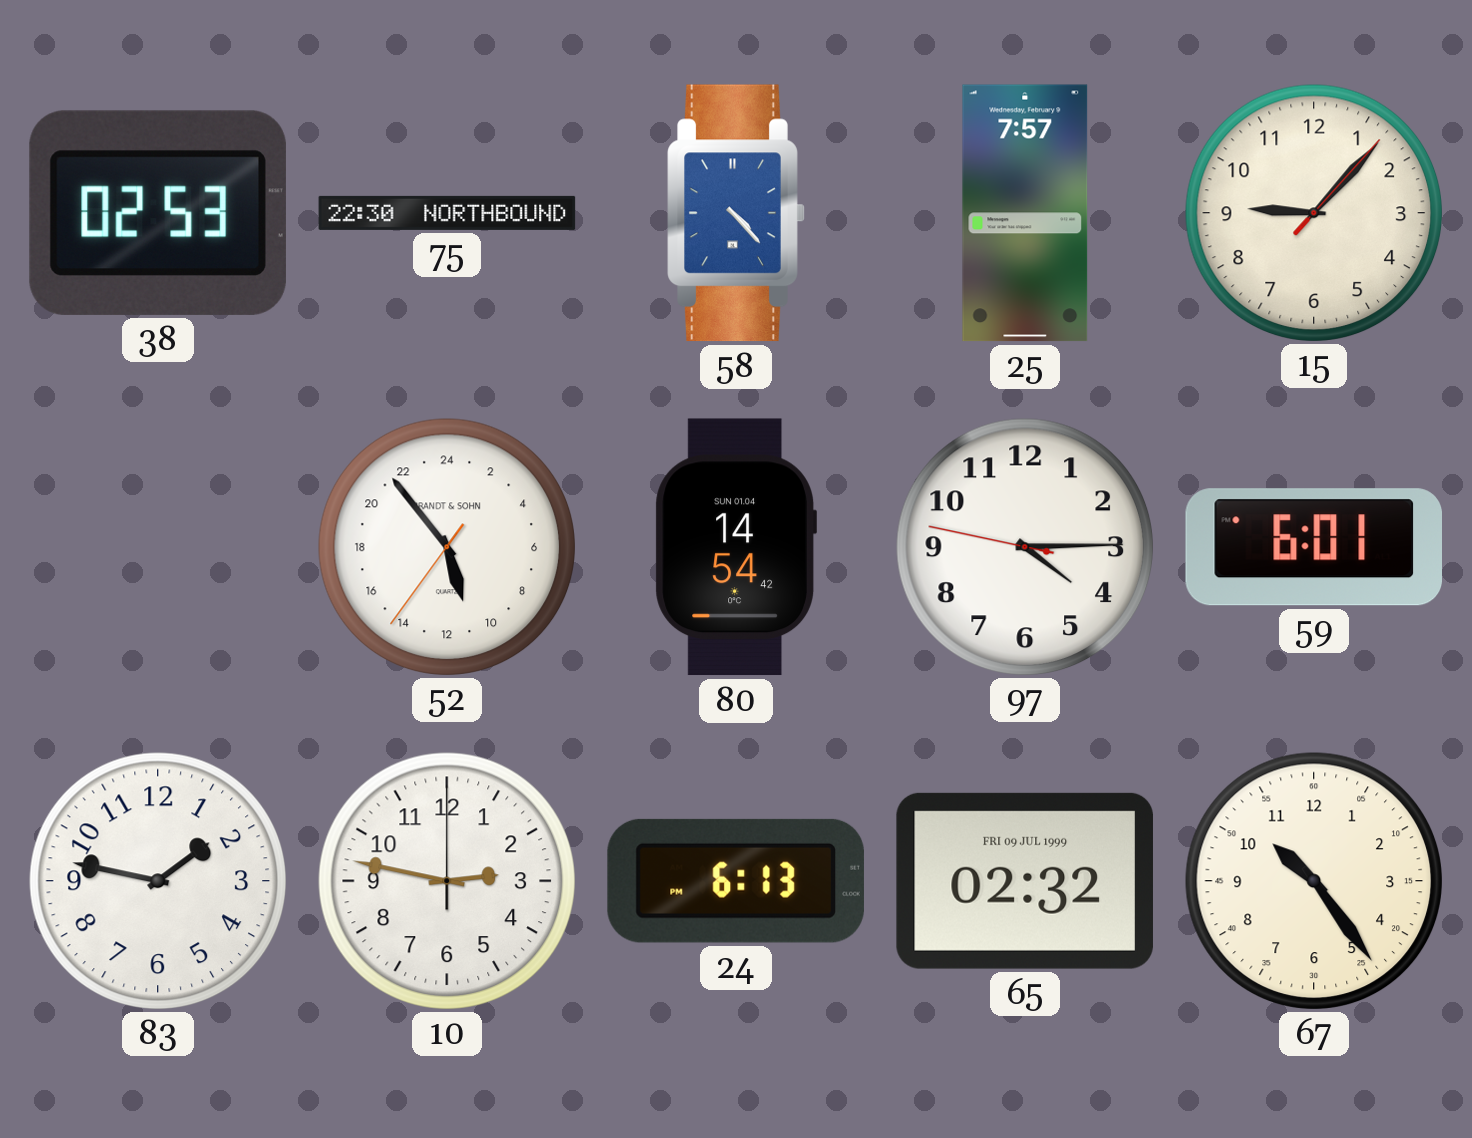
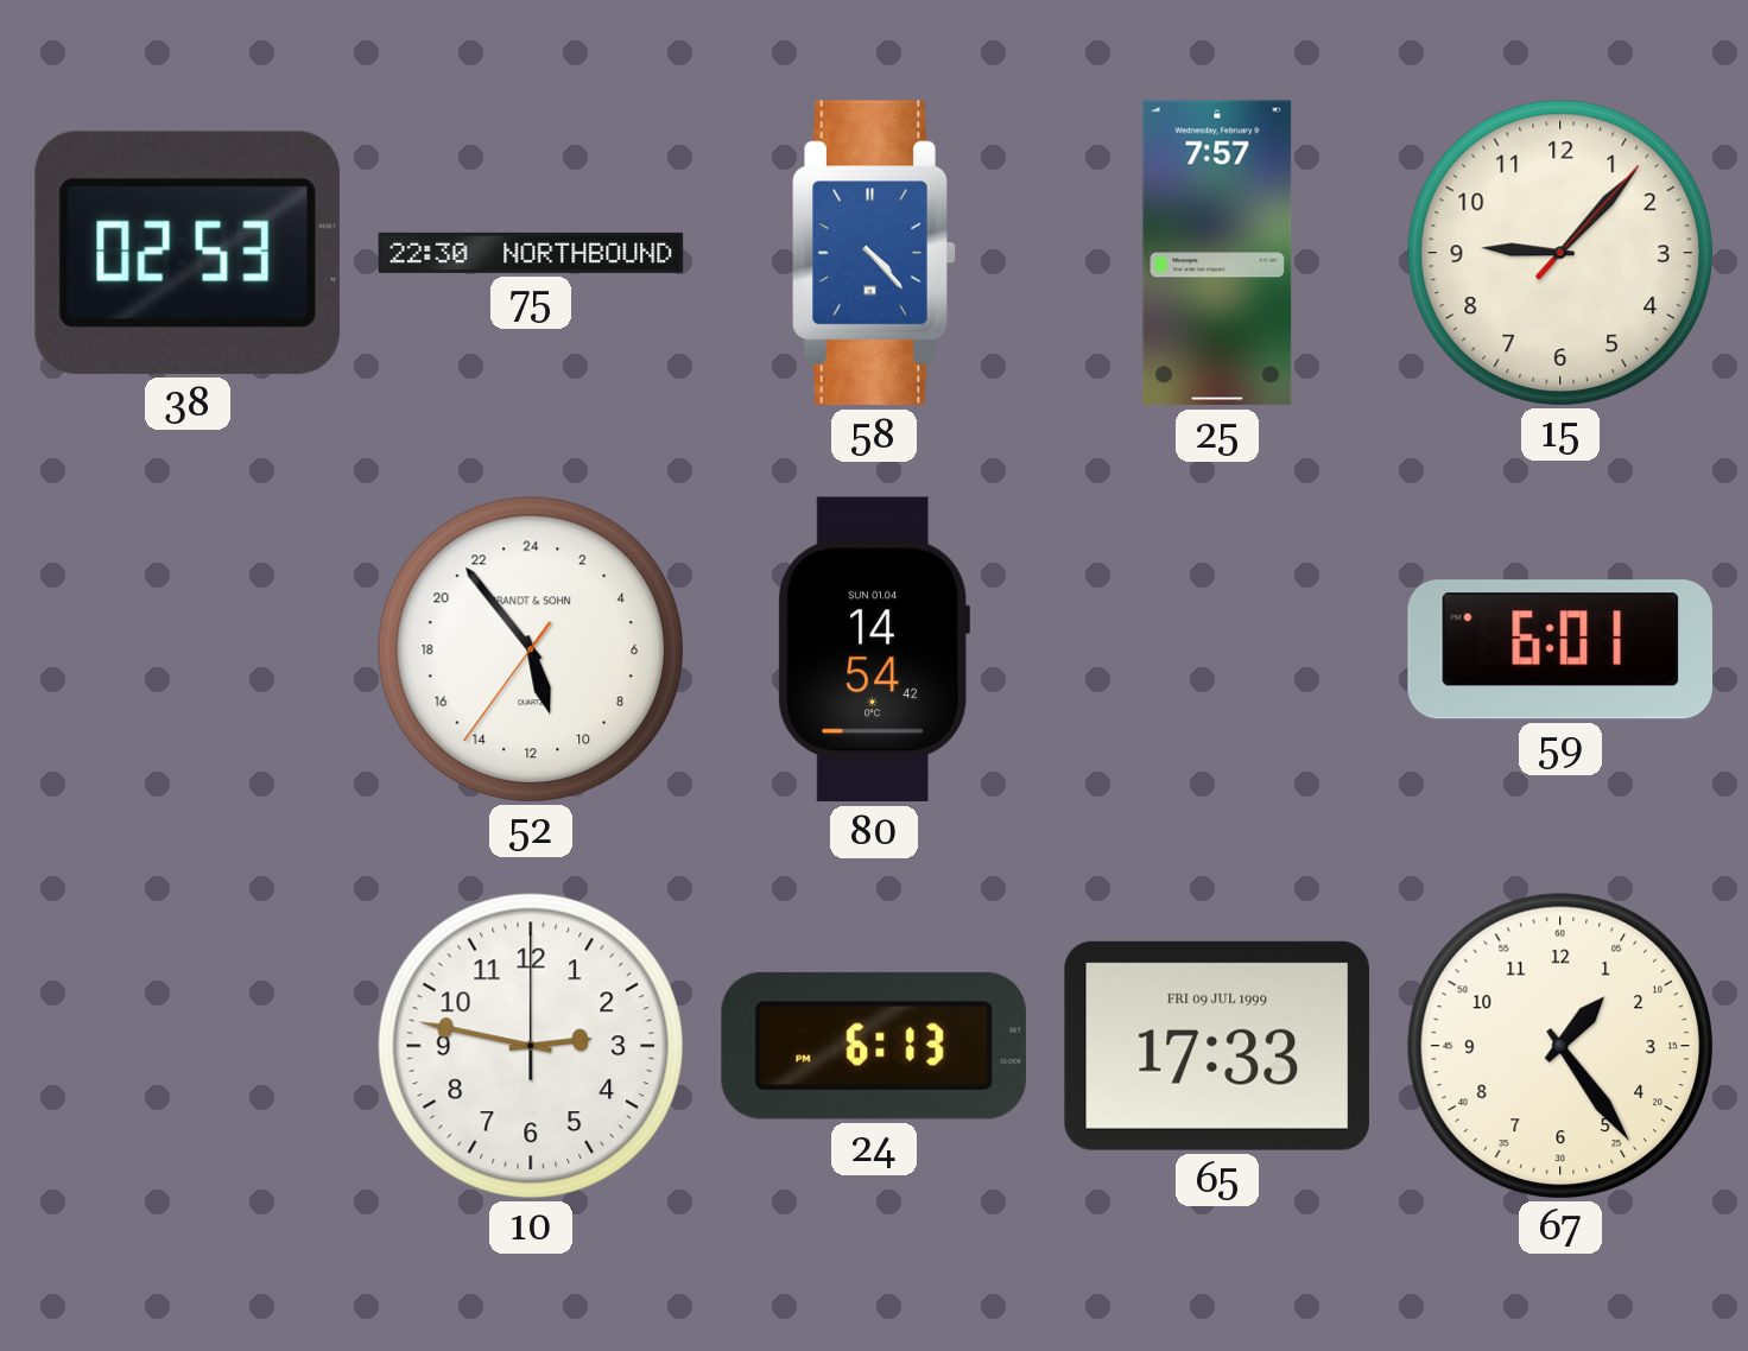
97: 4:14 -> none
83: 1:47 -> none
65: 02:32 -> 17:33
67: 10:24 -> 1:24
